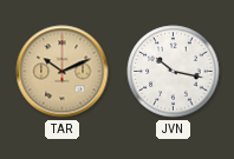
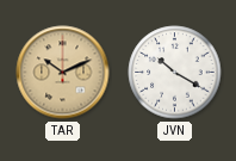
JVN: 10:17 -> 10:20
